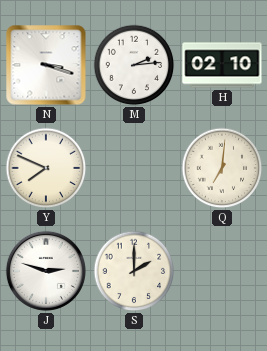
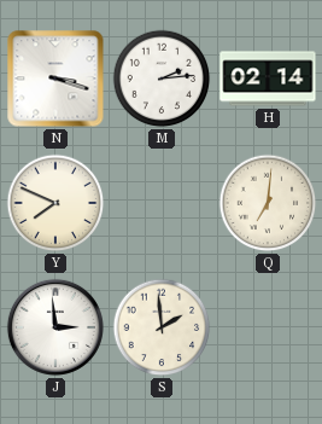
H: 02:10 -> 02:14
J: 2:48 -> 2:59
S: 2:00 -> 1:59
